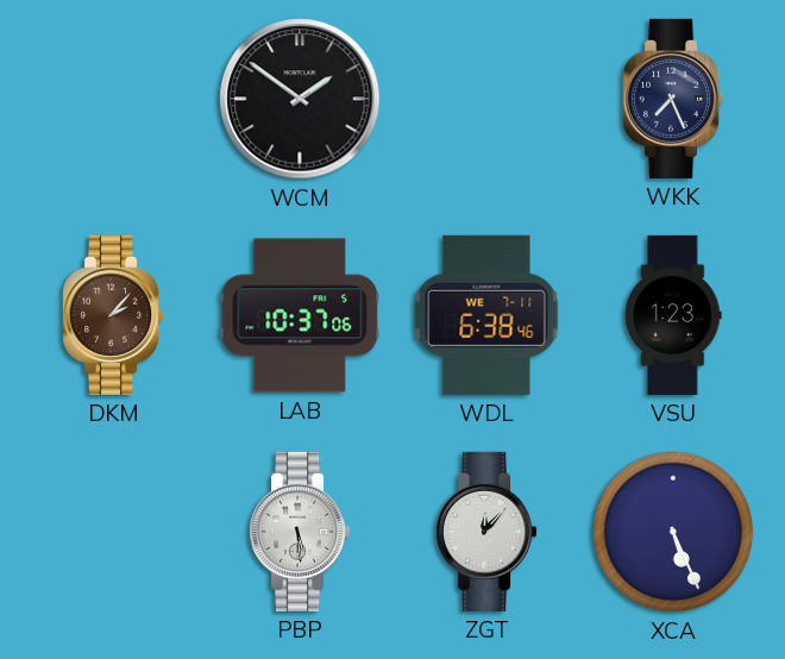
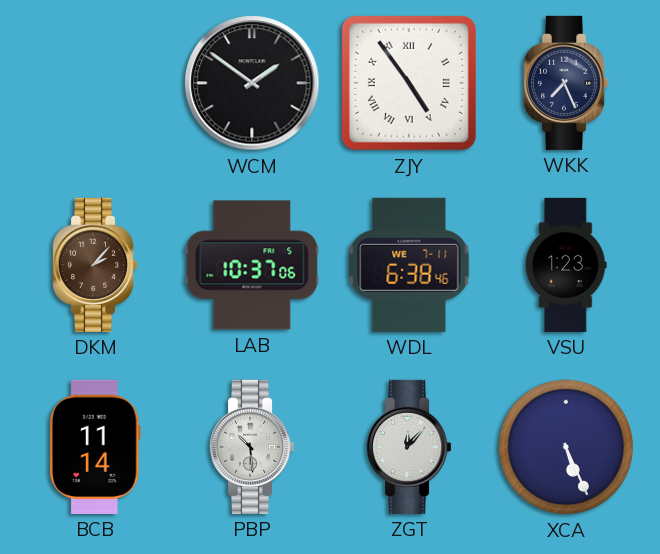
ZJY: none -> 4:54
BCB: none -> 11:14
PBP: 5:29 -> 10:29
